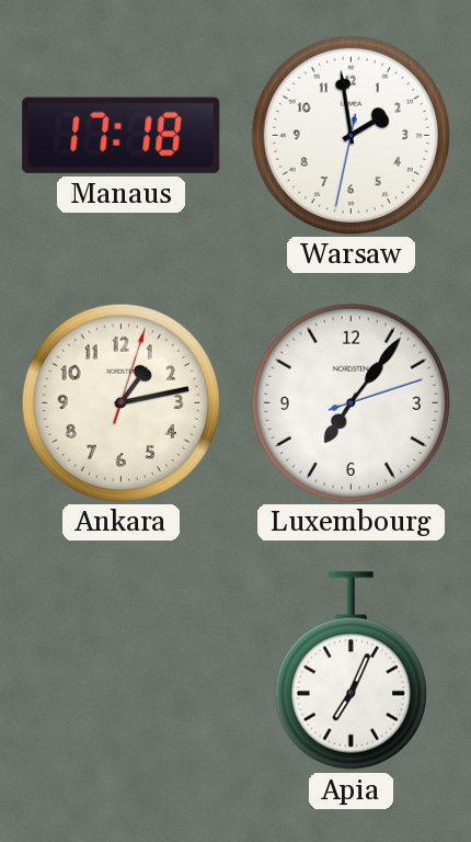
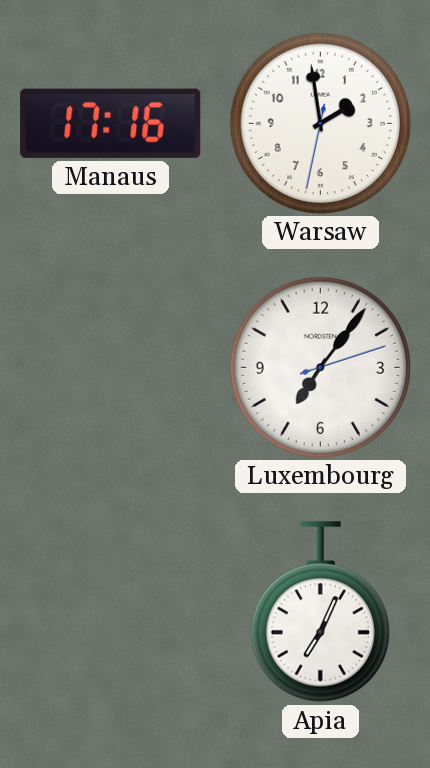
Manaus: 17:18 -> 17:16
Ankara: 1:13 -> none
